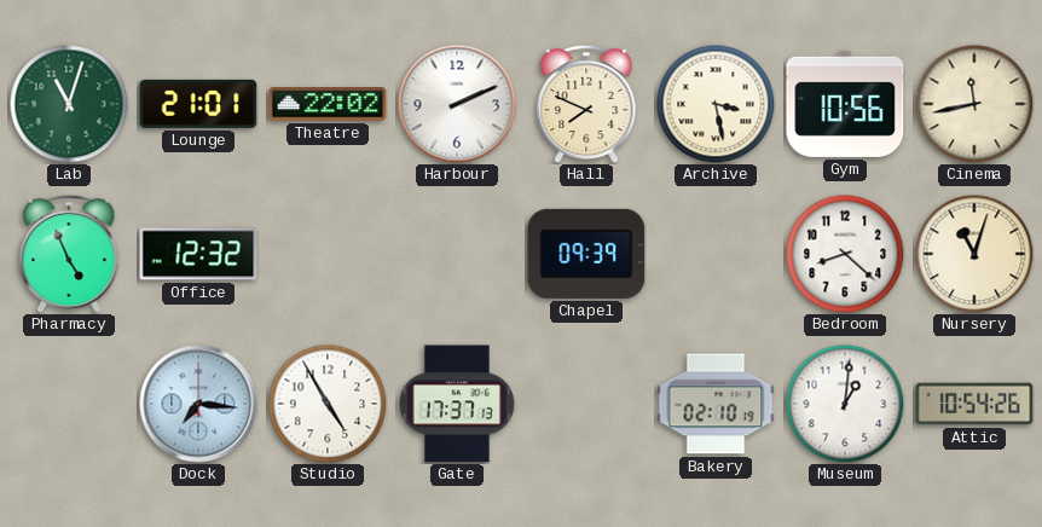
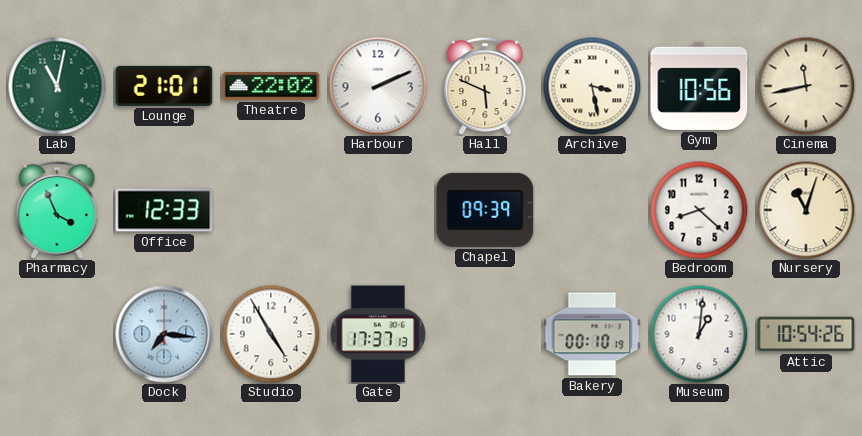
Lab: 11:03 -> 11:02
Hall: 7:49 -> 5:49
Pharmacy: 4:56 -> 3:56
Office: 12:32 -> 12:33
Bakery: 02:10 -> 00:10
